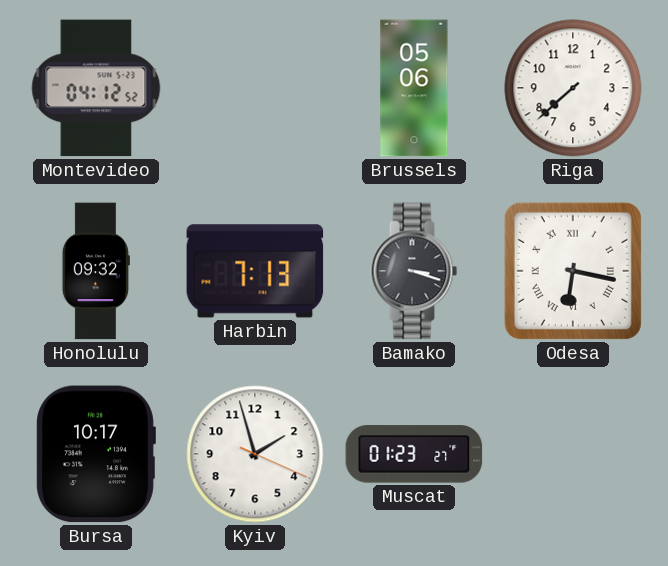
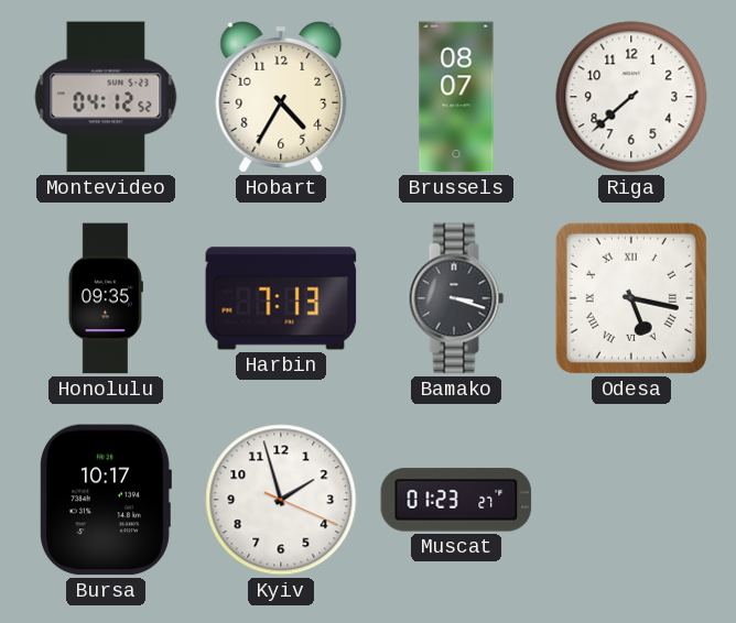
Hobart: none -> 4:35
Brussels: 05:06 -> 08:07
Honolulu: 09:32 -> 09:35
Odesa: 6:17 -> 5:17
